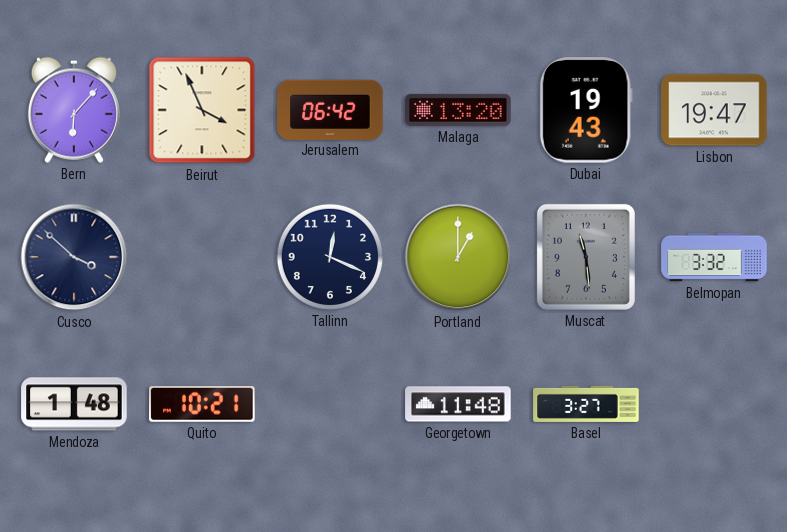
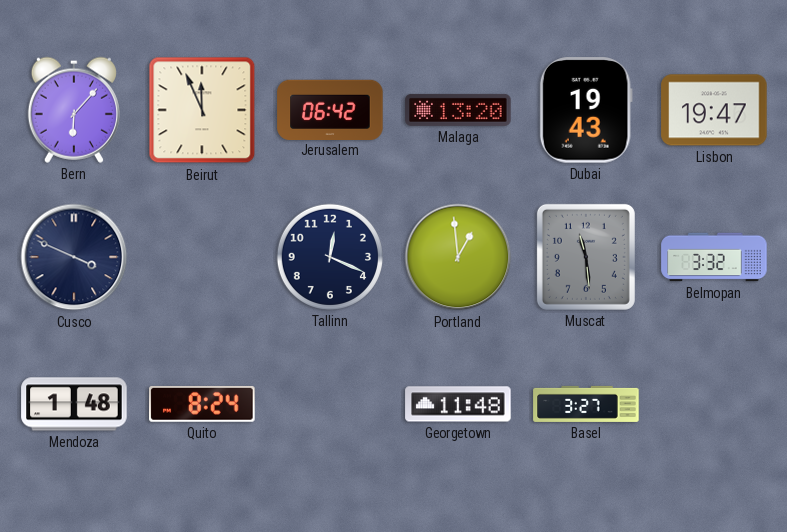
Beirut: 3:56 -> 11:56
Cusco: 3:52 -> 3:49
Portland: 1:00 -> 12:59
Quito: 10:21 -> 8:24
